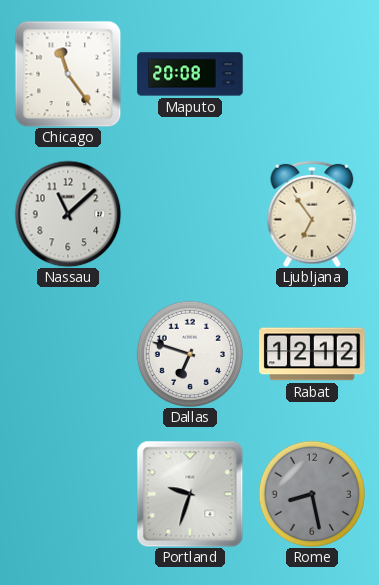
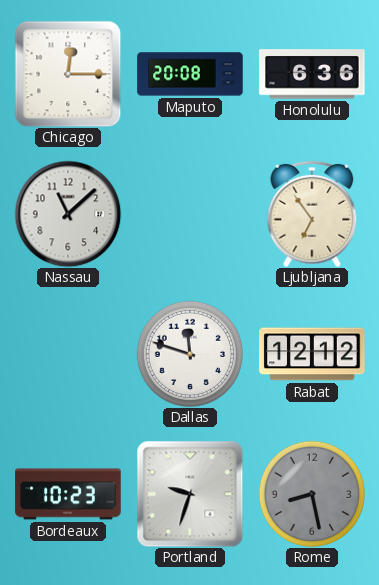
Chicago: 11:24 -> 12:15
Honolulu: none -> 6:36
Dallas: 6:48 -> 11:48
Bordeaux: none -> 10:23
